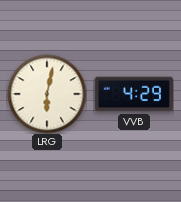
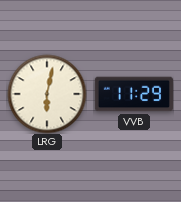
VVB: 4:29 -> 11:29
